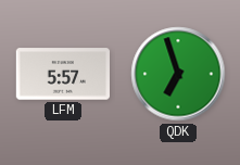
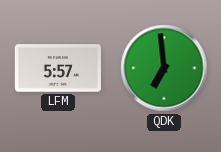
QDK: 6:57 -> 6:59
